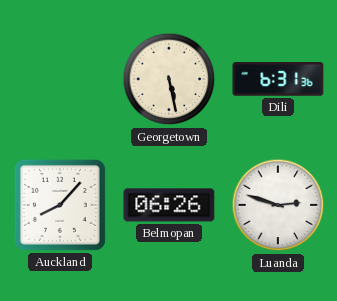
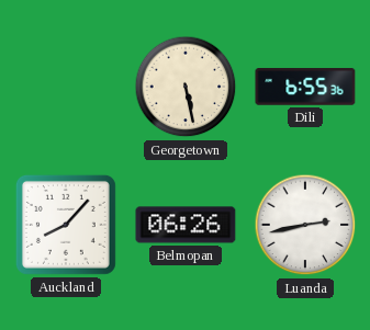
Dili: 6:31 -> 6:55
Luanda: 2:48 -> 2:43
